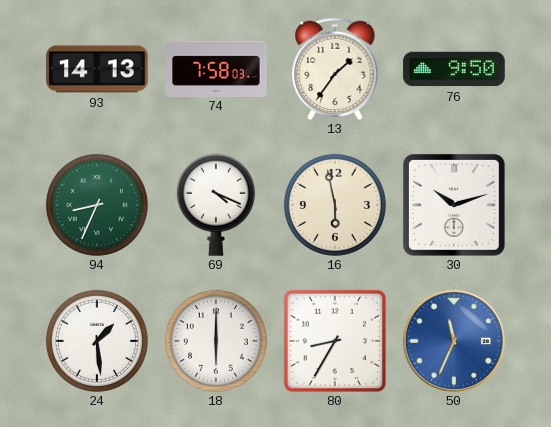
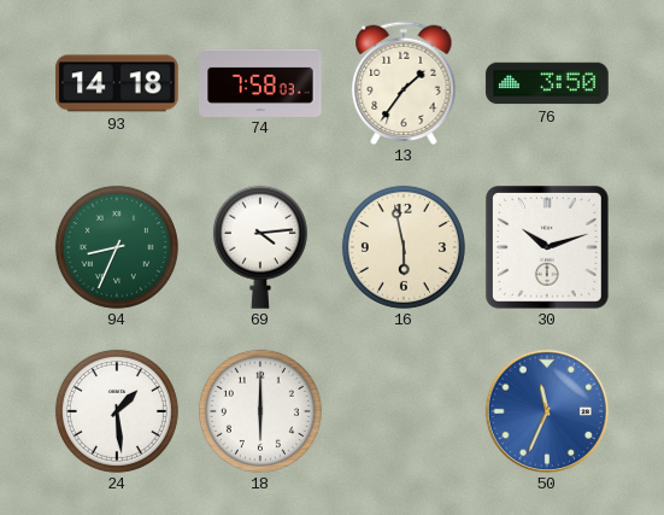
93: 14:13 -> 14:18
76: 9:50 -> 3:50
69: 4:19 -> 4:14
80: 8:35 -> none
